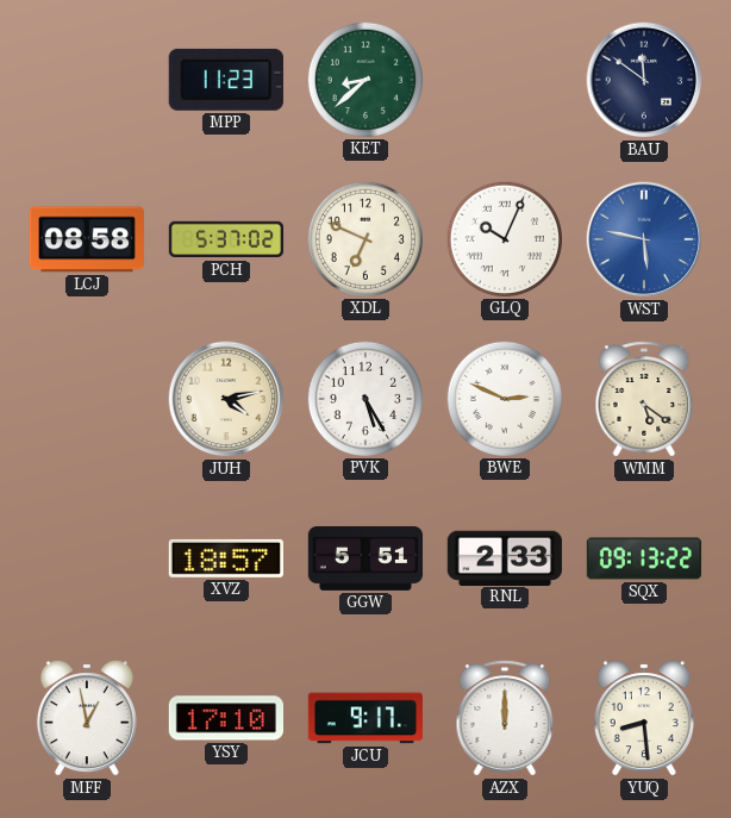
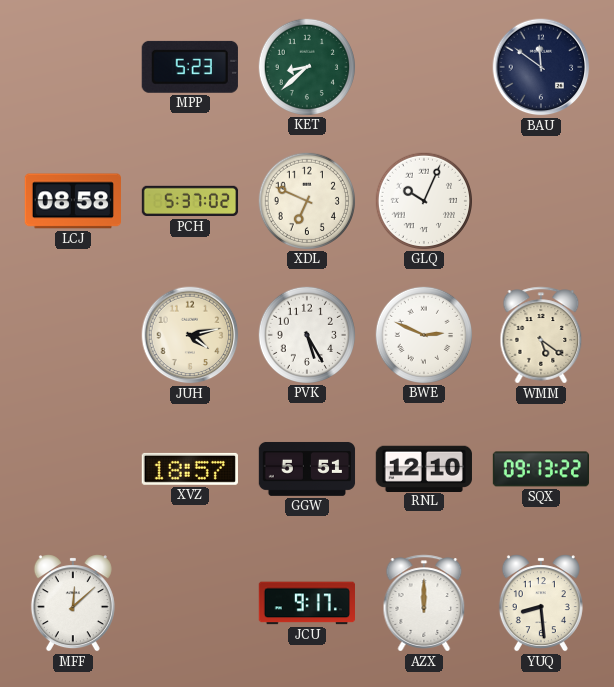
MPP: 11:23 -> 5:23
WST: 5:47 -> none
RNL: 2:33 -> 12:10
MFF: 12:58 -> 12:08
YSY: 17:10 -> none
